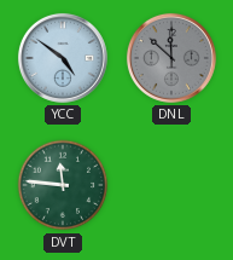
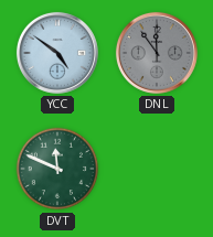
DNL: 11:52 -> 11:54
DVT: 11:46 -> 11:49
